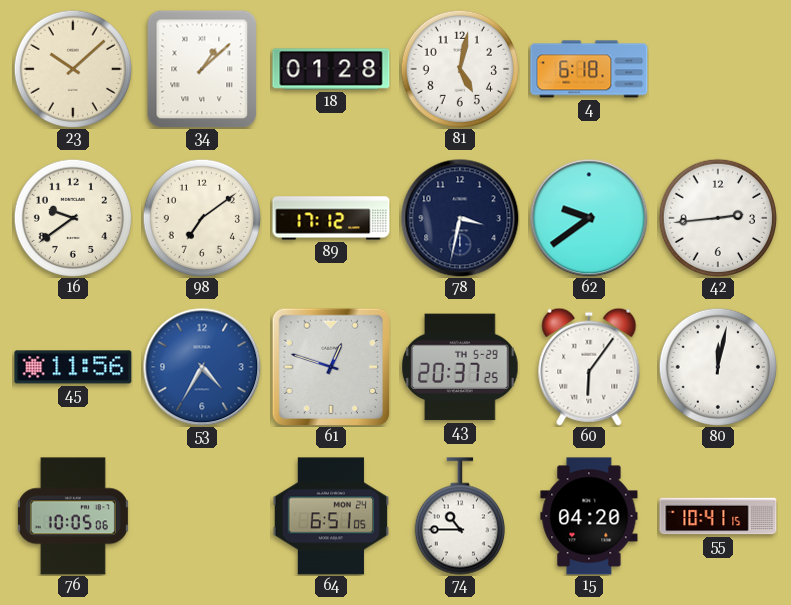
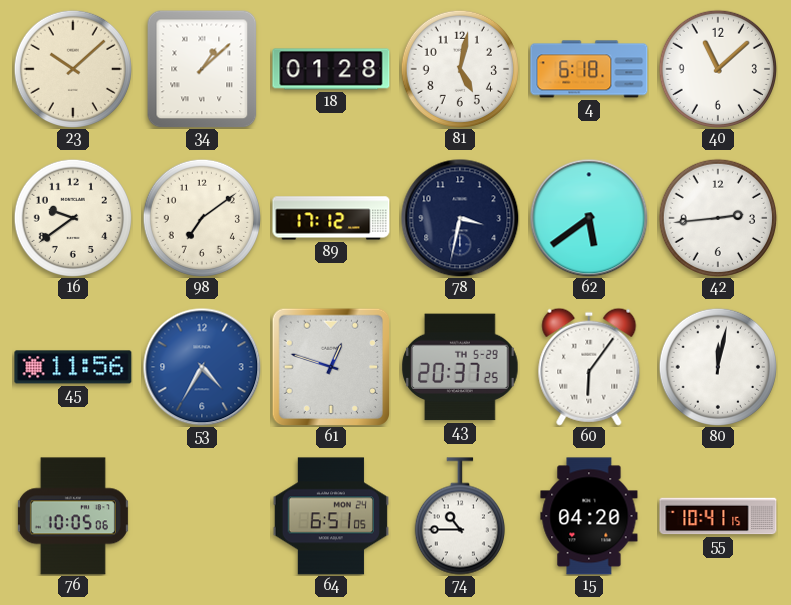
40: none -> 11:08
62: 9:39 -> 5:39
